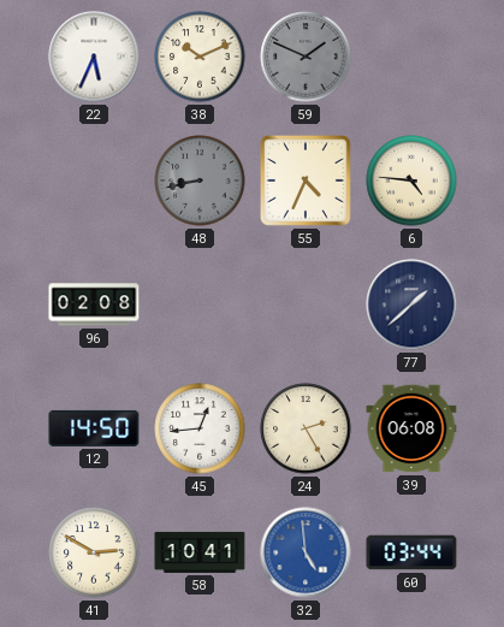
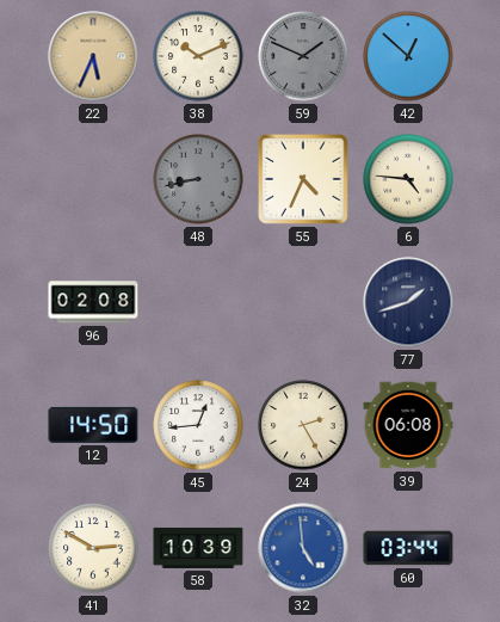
22 dial: white -> champagne
42: none -> 12:52
77: 1:38 -> 1:42
58: 10:41 -> 10:39
